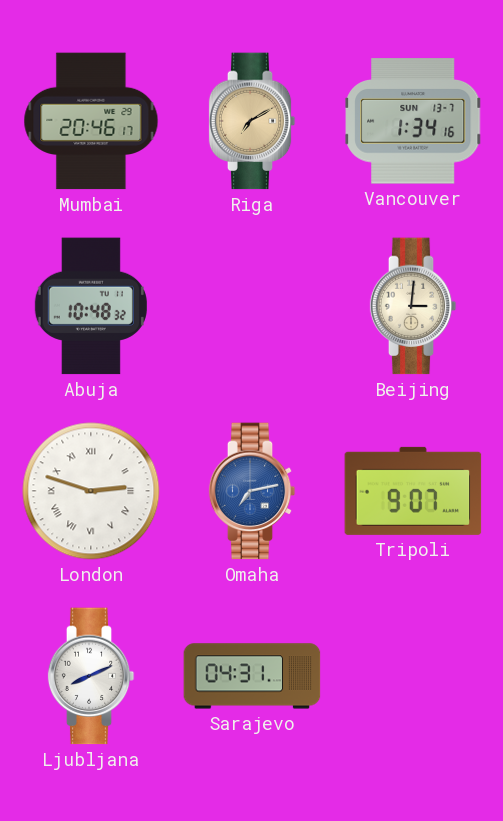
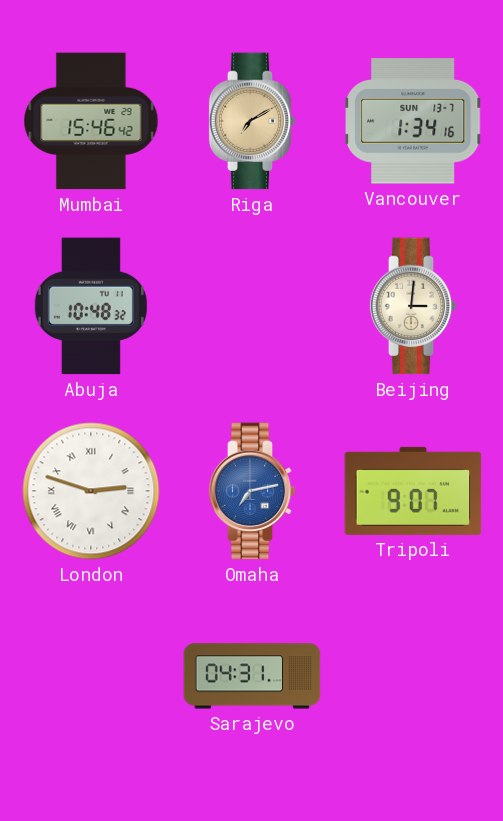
Mumbai: 20:46 -> 15:46
Ljubljana: 8:11 -> none
